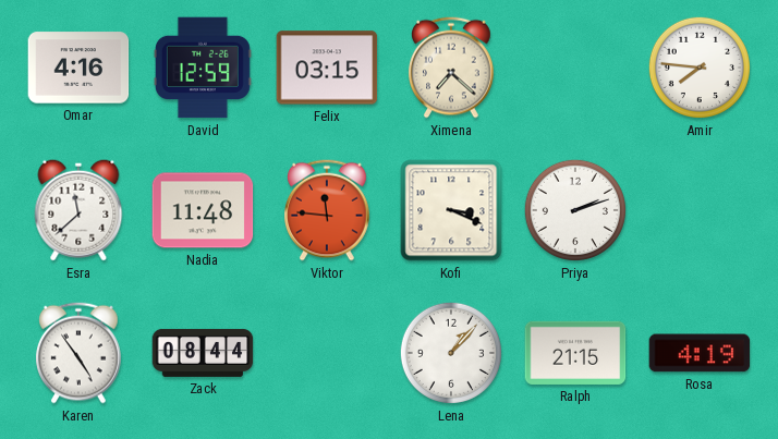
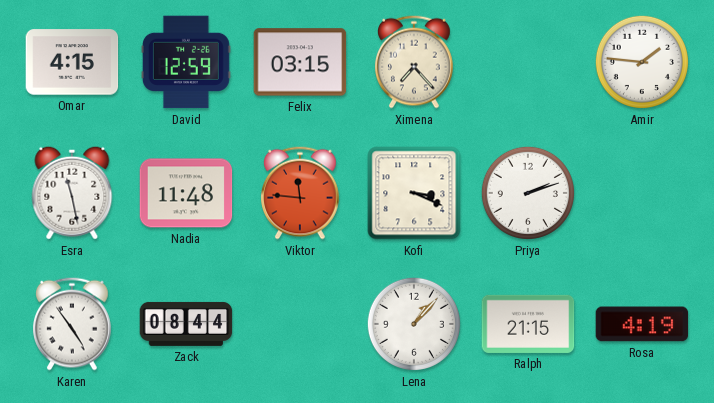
Omar: 4:16 -> 4:15
Ximena: 7:22 -> 7:23
Amir: 7:46 -> 1:46
Esra: 11:38 -> 11:28
